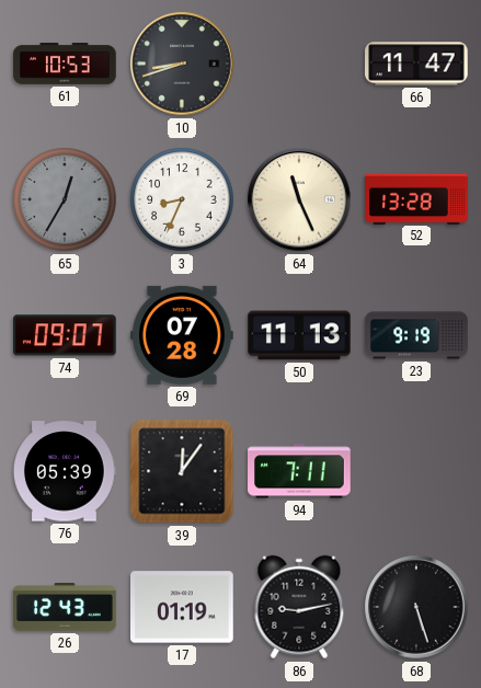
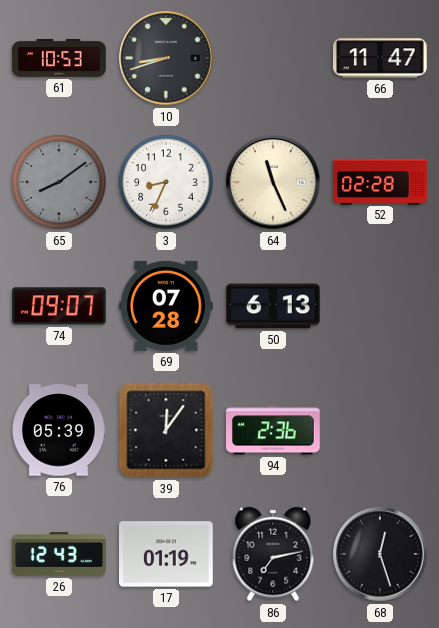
65: 12:35 -> 8:09
52: 13:28 -> 02:28
50: 11:13 -> 6:13
23: 9:19 -> none
94: 7:11 -> 2:36
86: 9:13 -> 7:13
68: 5:27 -> 12:27
